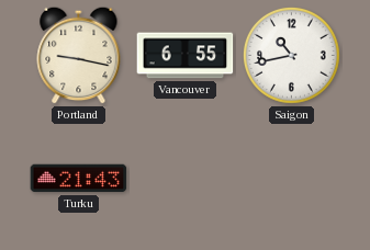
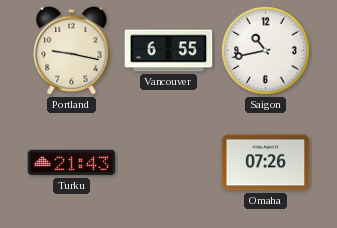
Omaha: none -> 07:26
